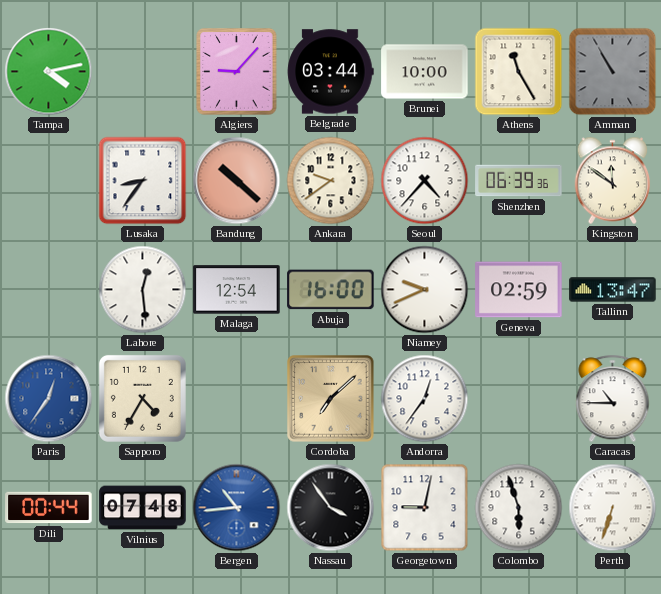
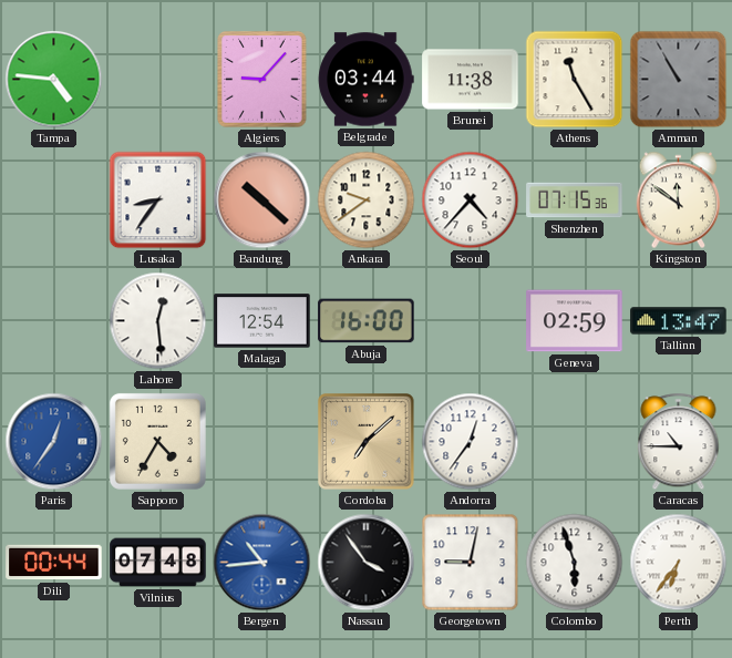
Tampa: 4:13 -> 4:46
Brunei: 10:00 -> 11:38
Shenzhen: 06:39 -> 07:15
Niamey: 9:41 -> none
Perth: 6:33 -> 6:36
